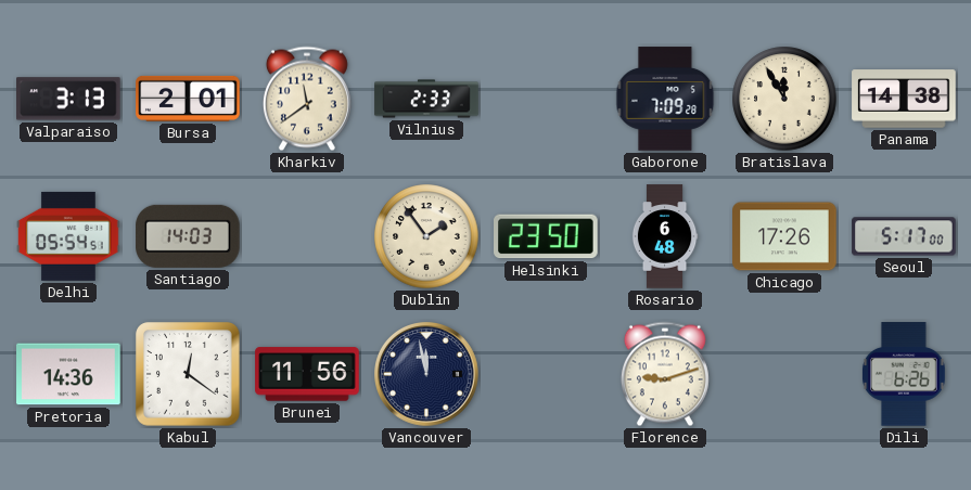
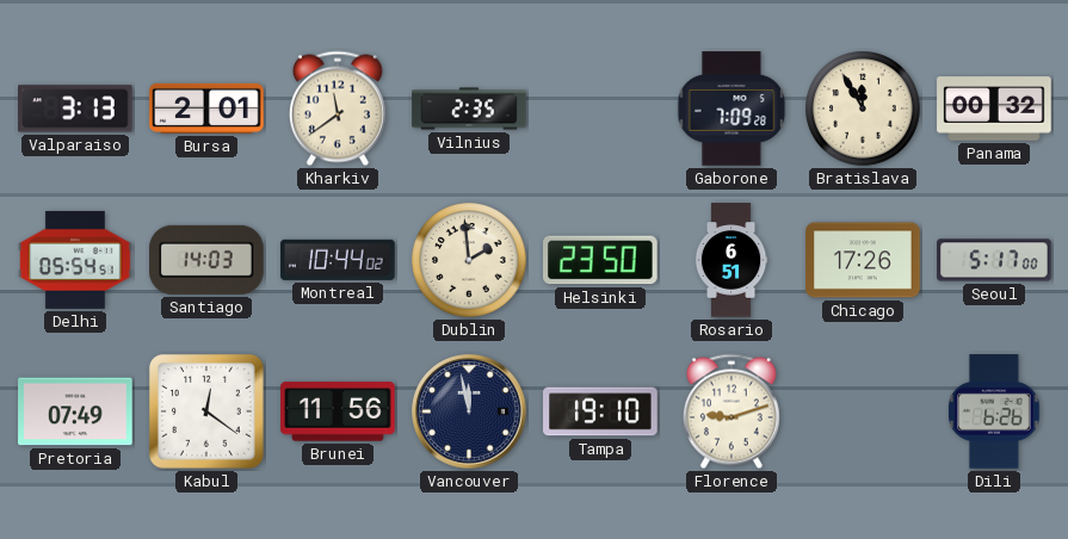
Vilnius: 2:33 -> 2:35
Panama: 14:38 -> 00:32
Montreal: none -> 10:44
Dublin: 1:54 -> 1:59
Rosario: 6:48 -> 6:51
Pretoria: 14:36 -> 07:49
Tampa: none -> 19:10
